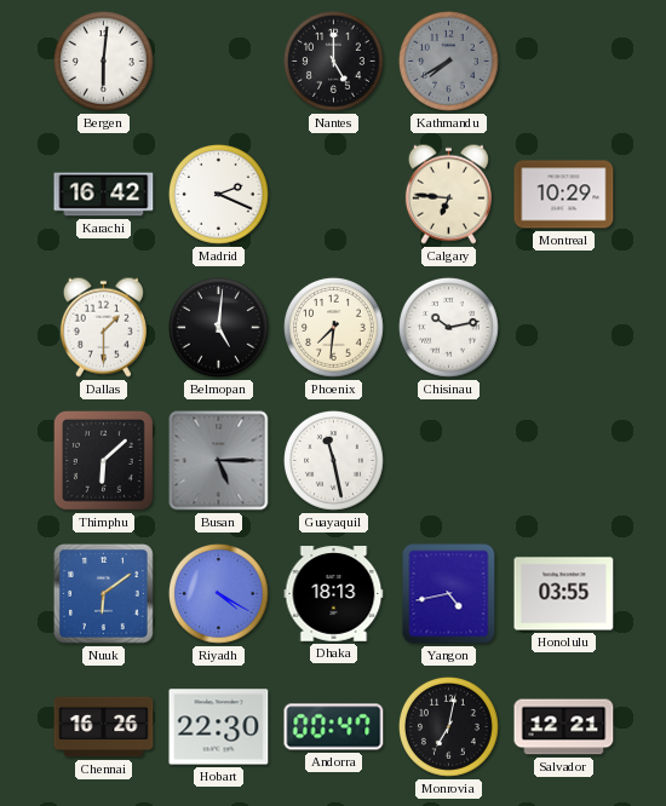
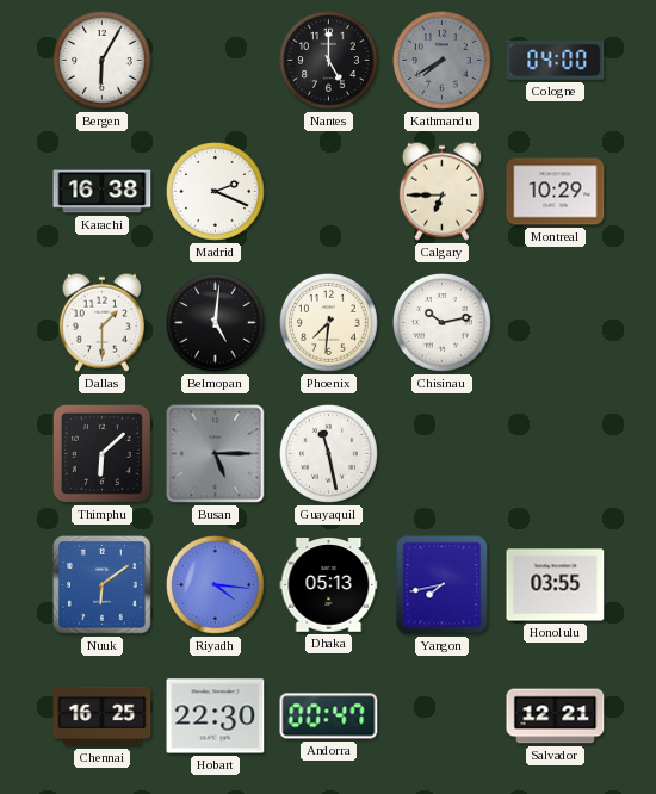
Bergen: 6:01 -> 6:05
Cologne: none -> 04:00
Karachi: 16:42 -> 16:38
Calgary: 6:46 -> 6:45
Riyadh: 4:20 -> 4:16
Dhaka: 18:13 -> 05:13
Yangon: 4:43 -> 7:43
Chennai: 16:26 -> 16:25
Monrovia: 7:02 -> none
